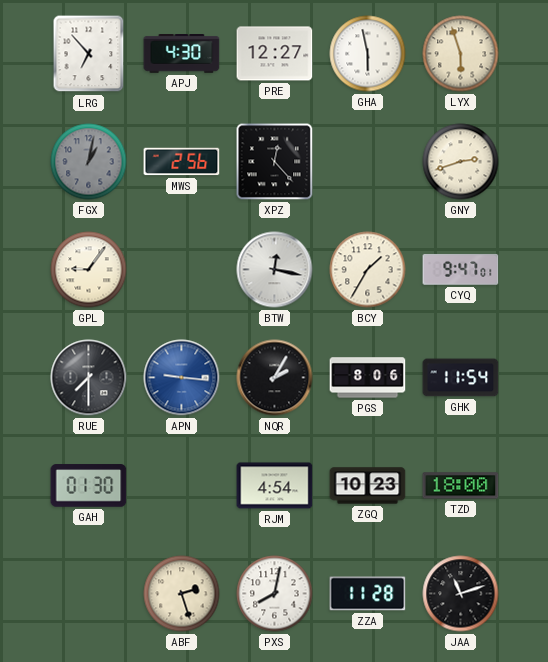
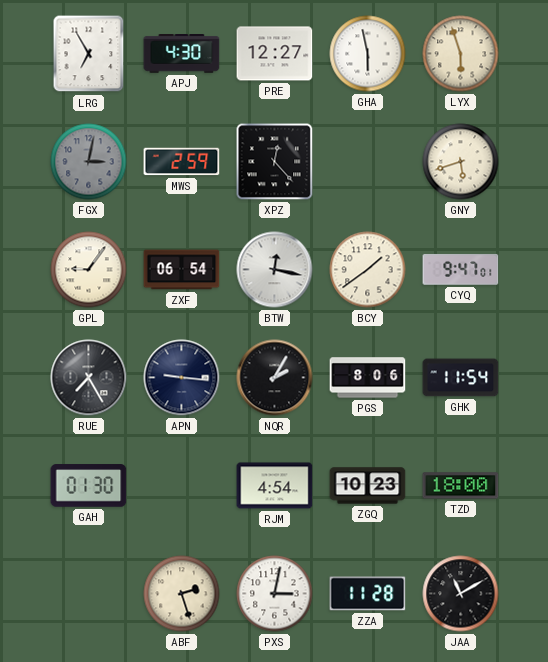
LRG: 6:53 -> 6:55
FGX: 1:02 -> 3:02
MWS: 2:56 -> 2:59
GNY: 2:42 -> 5:42
ZXF: none -> 06:54
BCY: 1:35 -> 1:39
RUE: 7:30 -> 7:25
APN dial: blue -> navy
PXS: 8:02 -> 3:02
JAA: 11:12 -> 11:10
